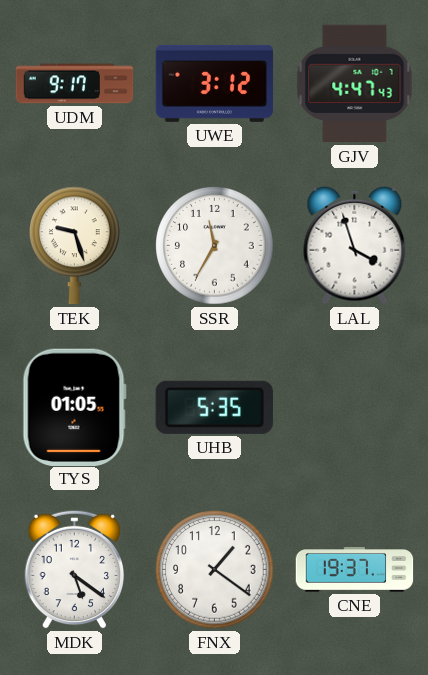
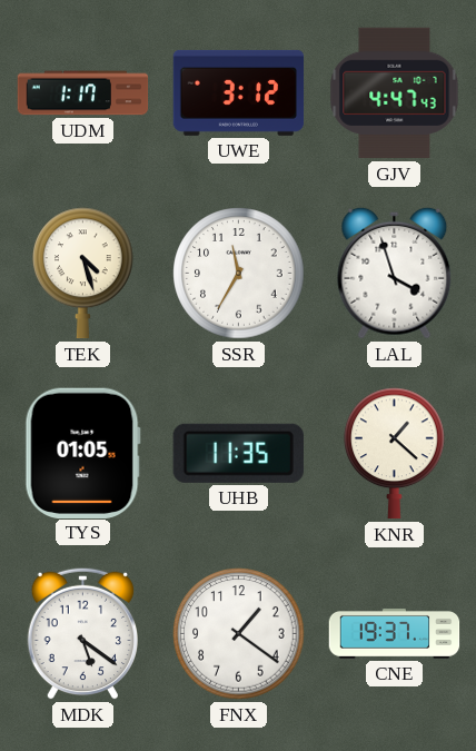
UDM: 9:17 -> 1:17
TEK: 9:27 -> 4:27
UHB: 5:35 -> 11:35
KNR: none -> 1:22
